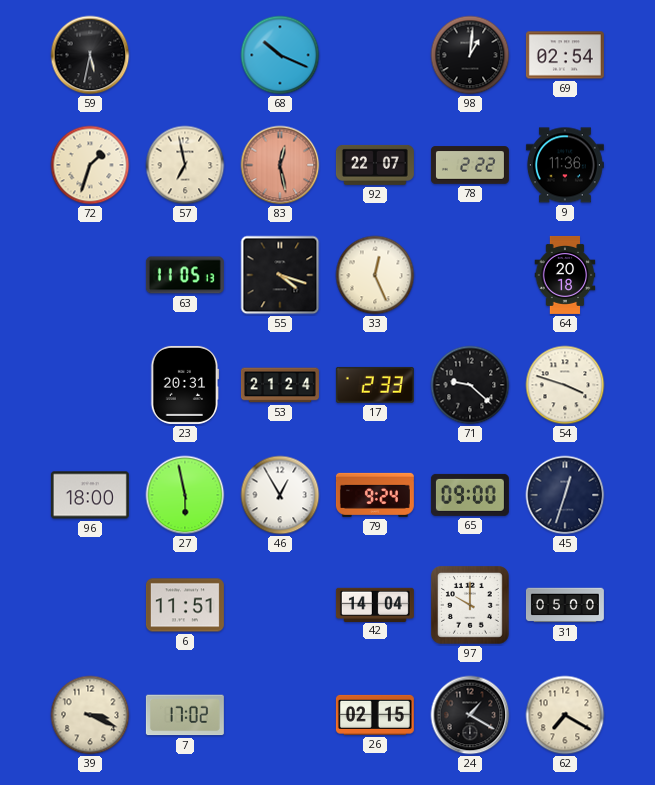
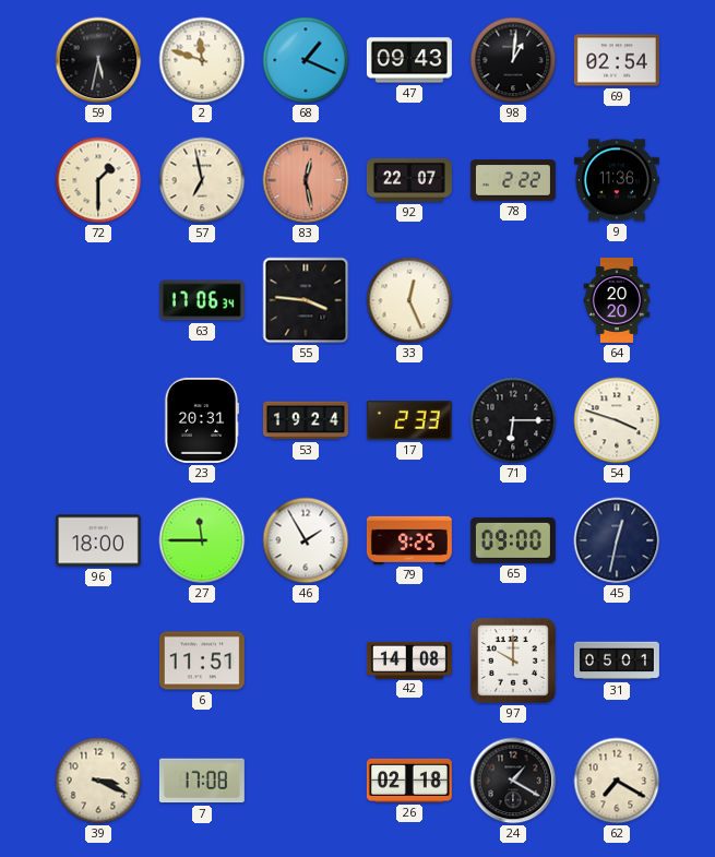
2: none -> 11:48
68: 10:19 -> 1:19
47: none -> 09:43
72: 1:33 -> 1:30
63: 11:05 -> 17:06
55: 4:18 -> 3:46
64: 20:18 -> 20:20
53: 21:24 -> 19:24
71: 9:22 -> 6:15
27: 5:58 -> 11:45
46: 12:55 -> 1:55
79: 9:24 -> 9:25
45: 12:33 -> 12:32
42: 14:04 -> 14:08
31: 05:00 -> 05:01
7: 17:02 -> 17:08
26: 02:15 -> 02:18
